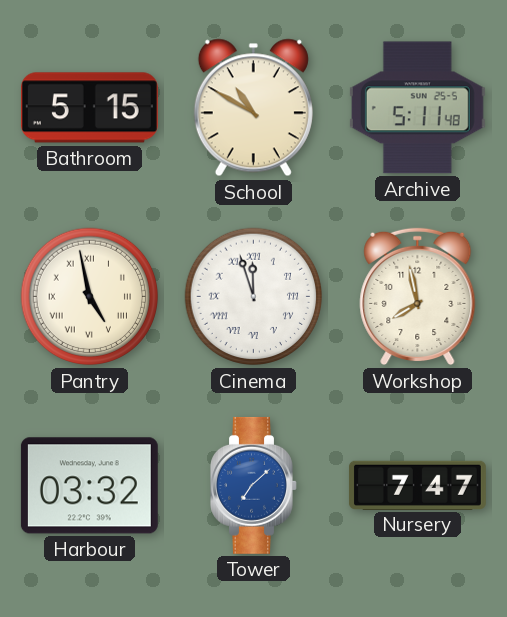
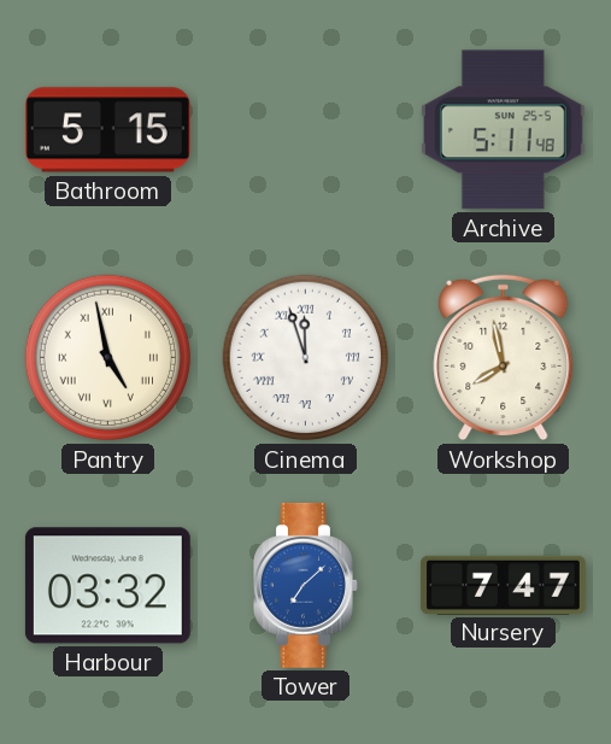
School: 10:50 -> none
